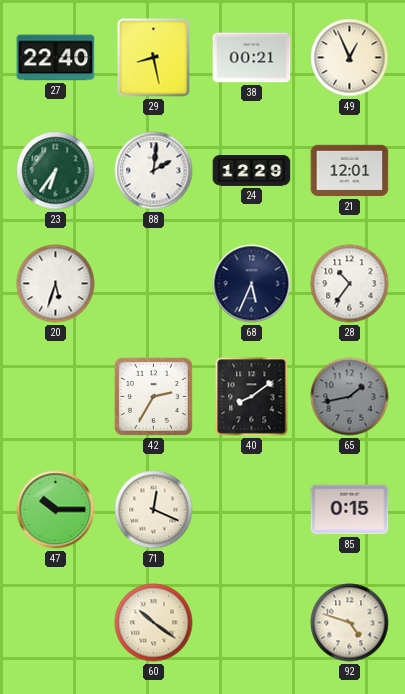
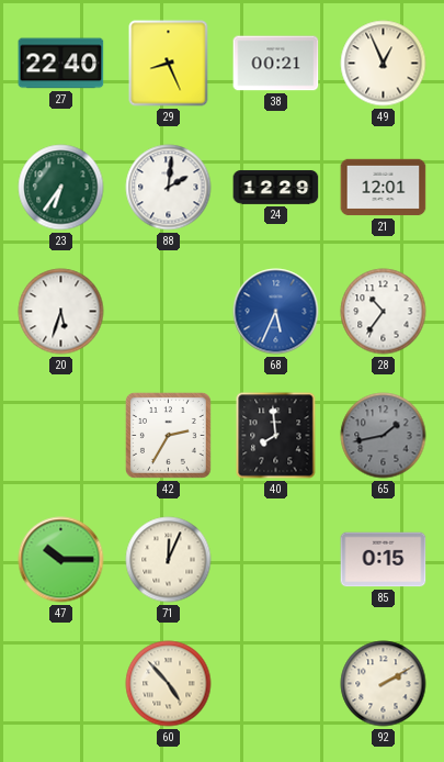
29: 8:28 -> 8:26
68 dial: navy -> blue
40: 8:09 -> 7:59
71: 12:19 -> 12:04
60: 10:21 -> 4:53
92: 4:48 -> 2:10
